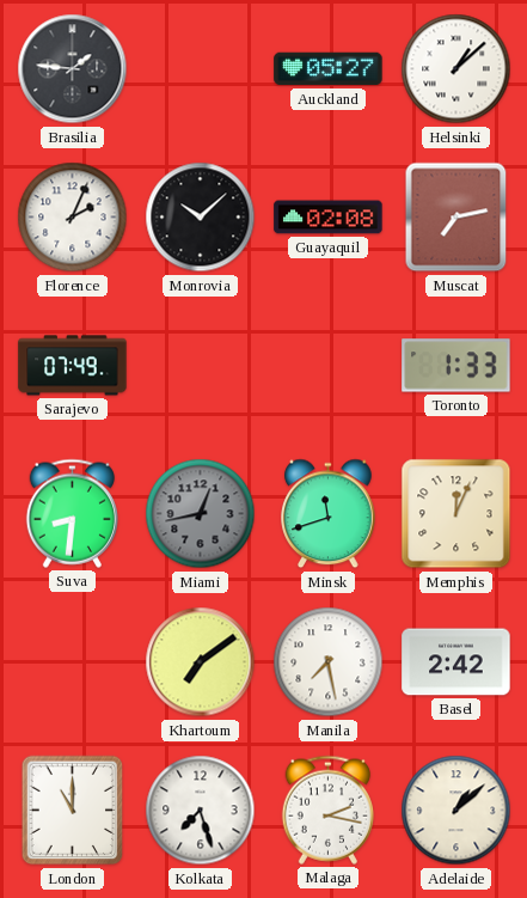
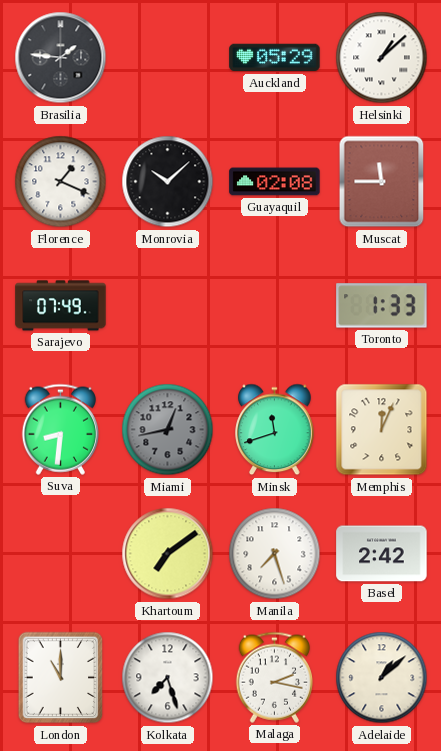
Auckland: 05:27 -> 05:29
Florence: 2:04 -> 1:19
Muscat: 7:13 -> 11:45
Manila: 7:28 -> 7:27
